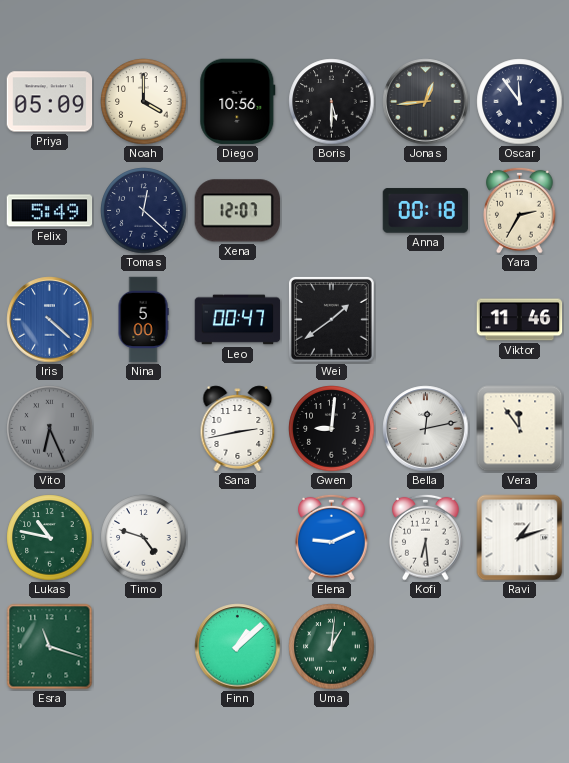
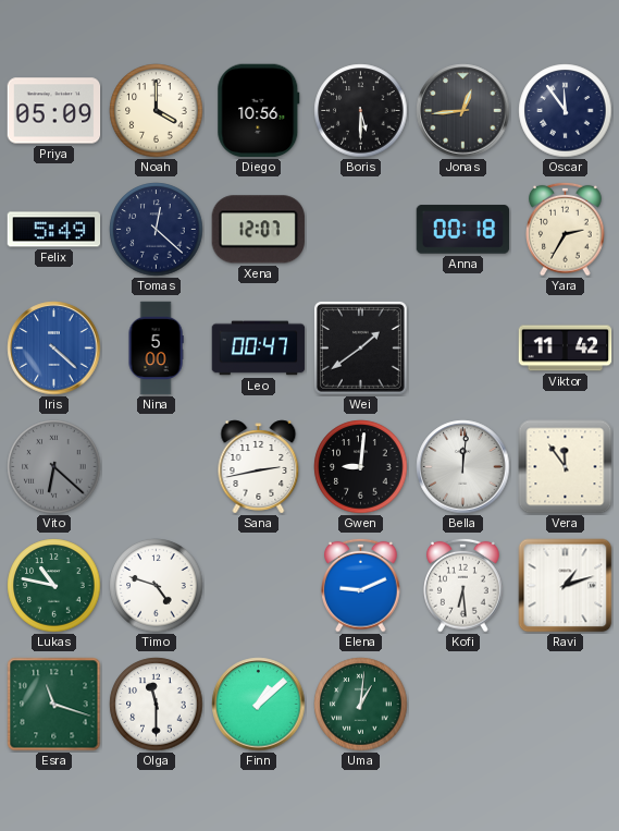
Viktor: 11:46 -> 11:42
Vito: 6:26 -> 6:22
Bella: 12:13 -> 12:01
Olga: none -> 11:30
